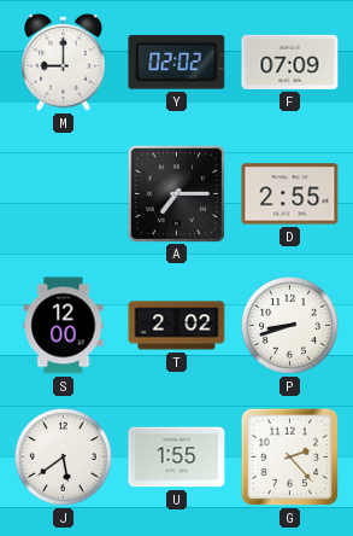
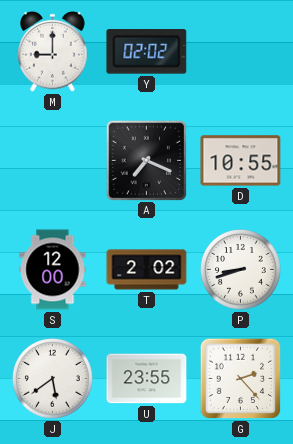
F: 07:09 -> none
A: 7:15 -> 7:19
D: 2:55 -> 10:55
U: 1:55 -> 23:55
